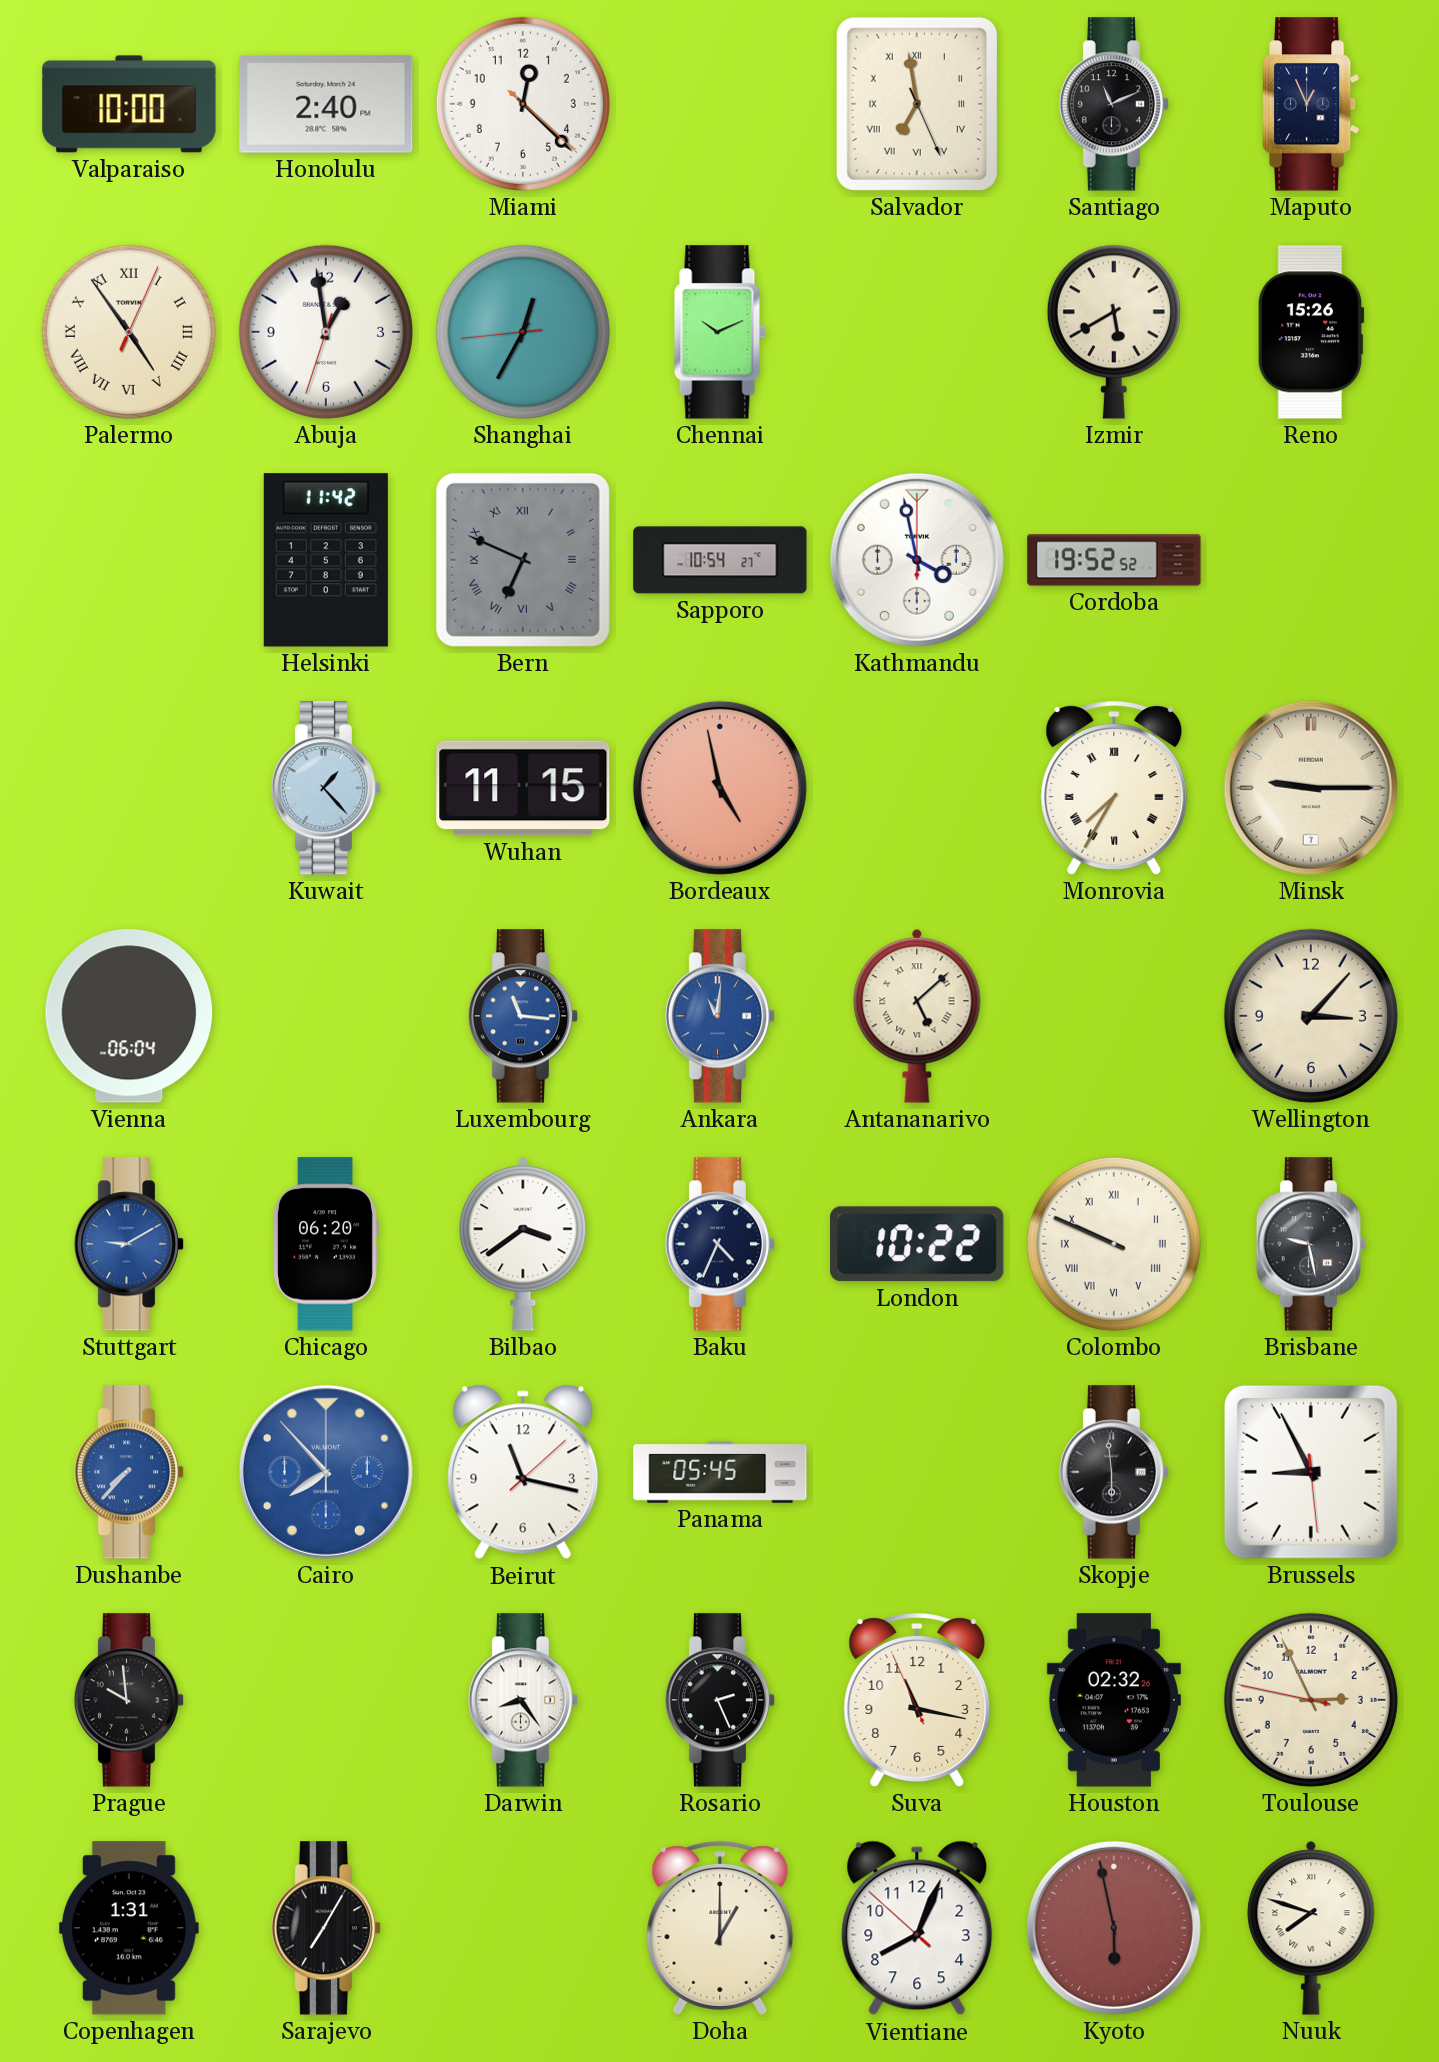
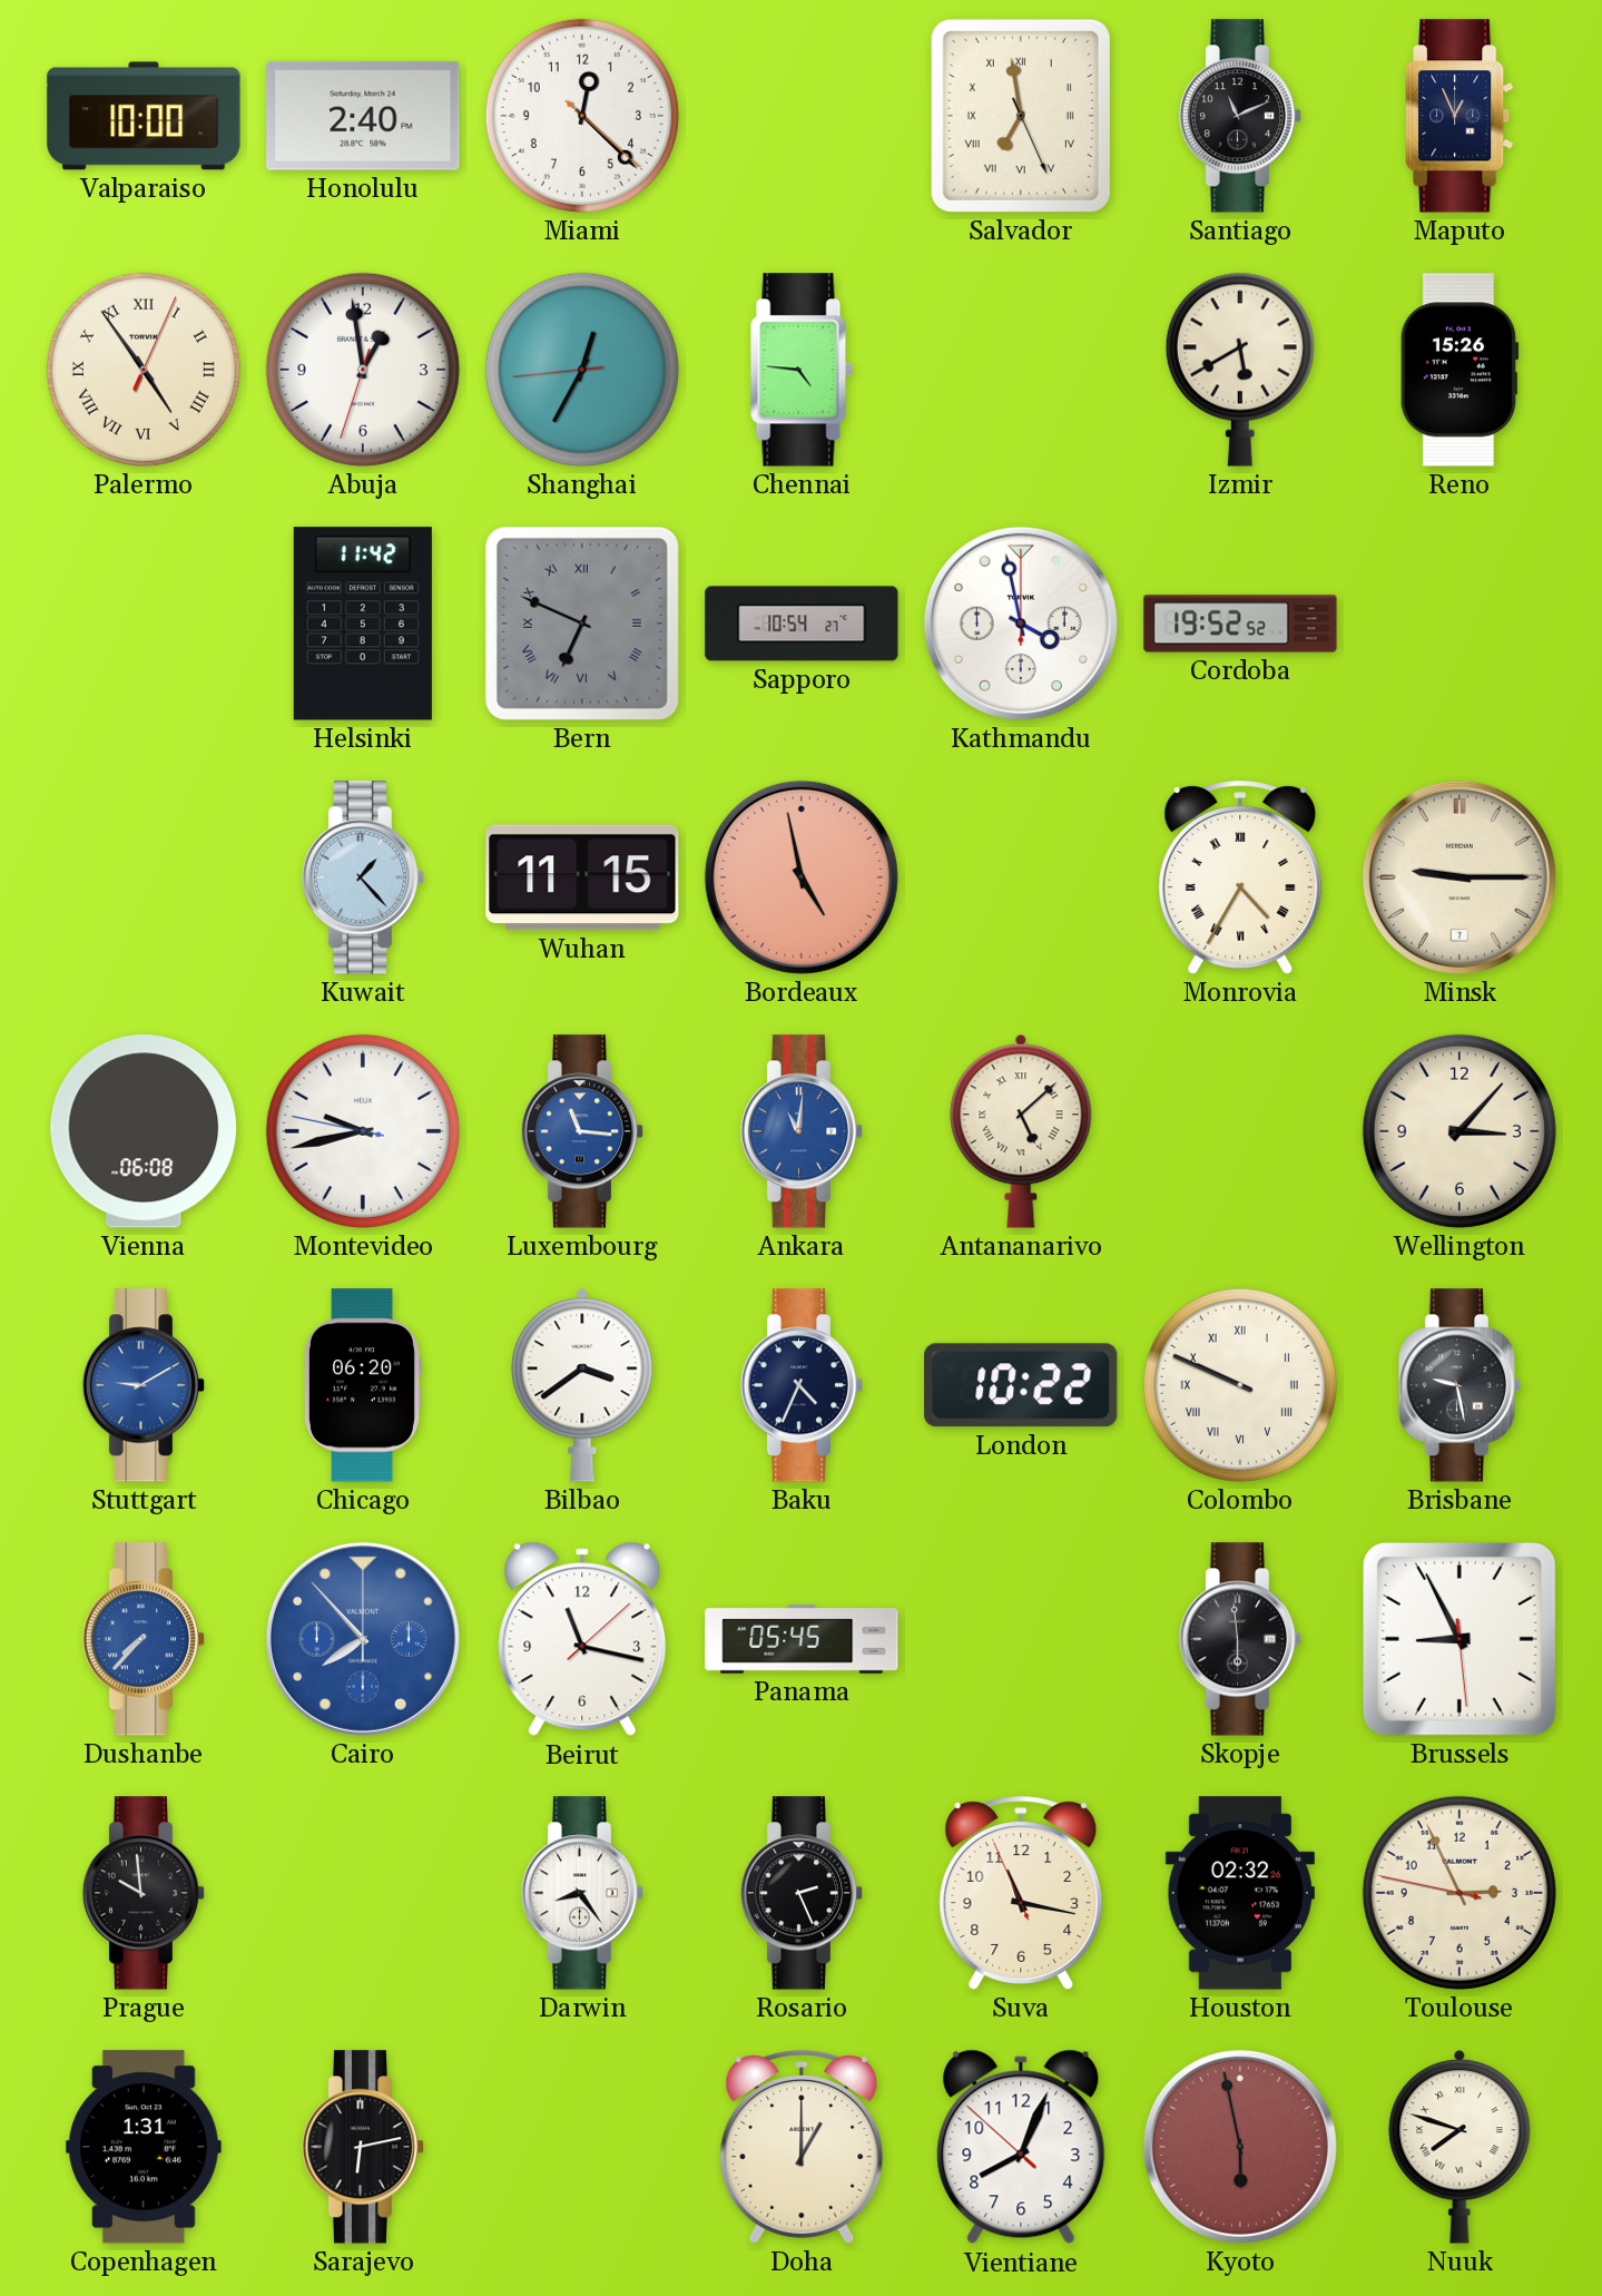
Chennai: 10:11 -> 4:46
Monrovia: 7:35 -> 4:35
Vienna: 06:04 -> 06:08
Montevideo: none -> 9:42
Sarajevo: 7:05 -> 6:13
